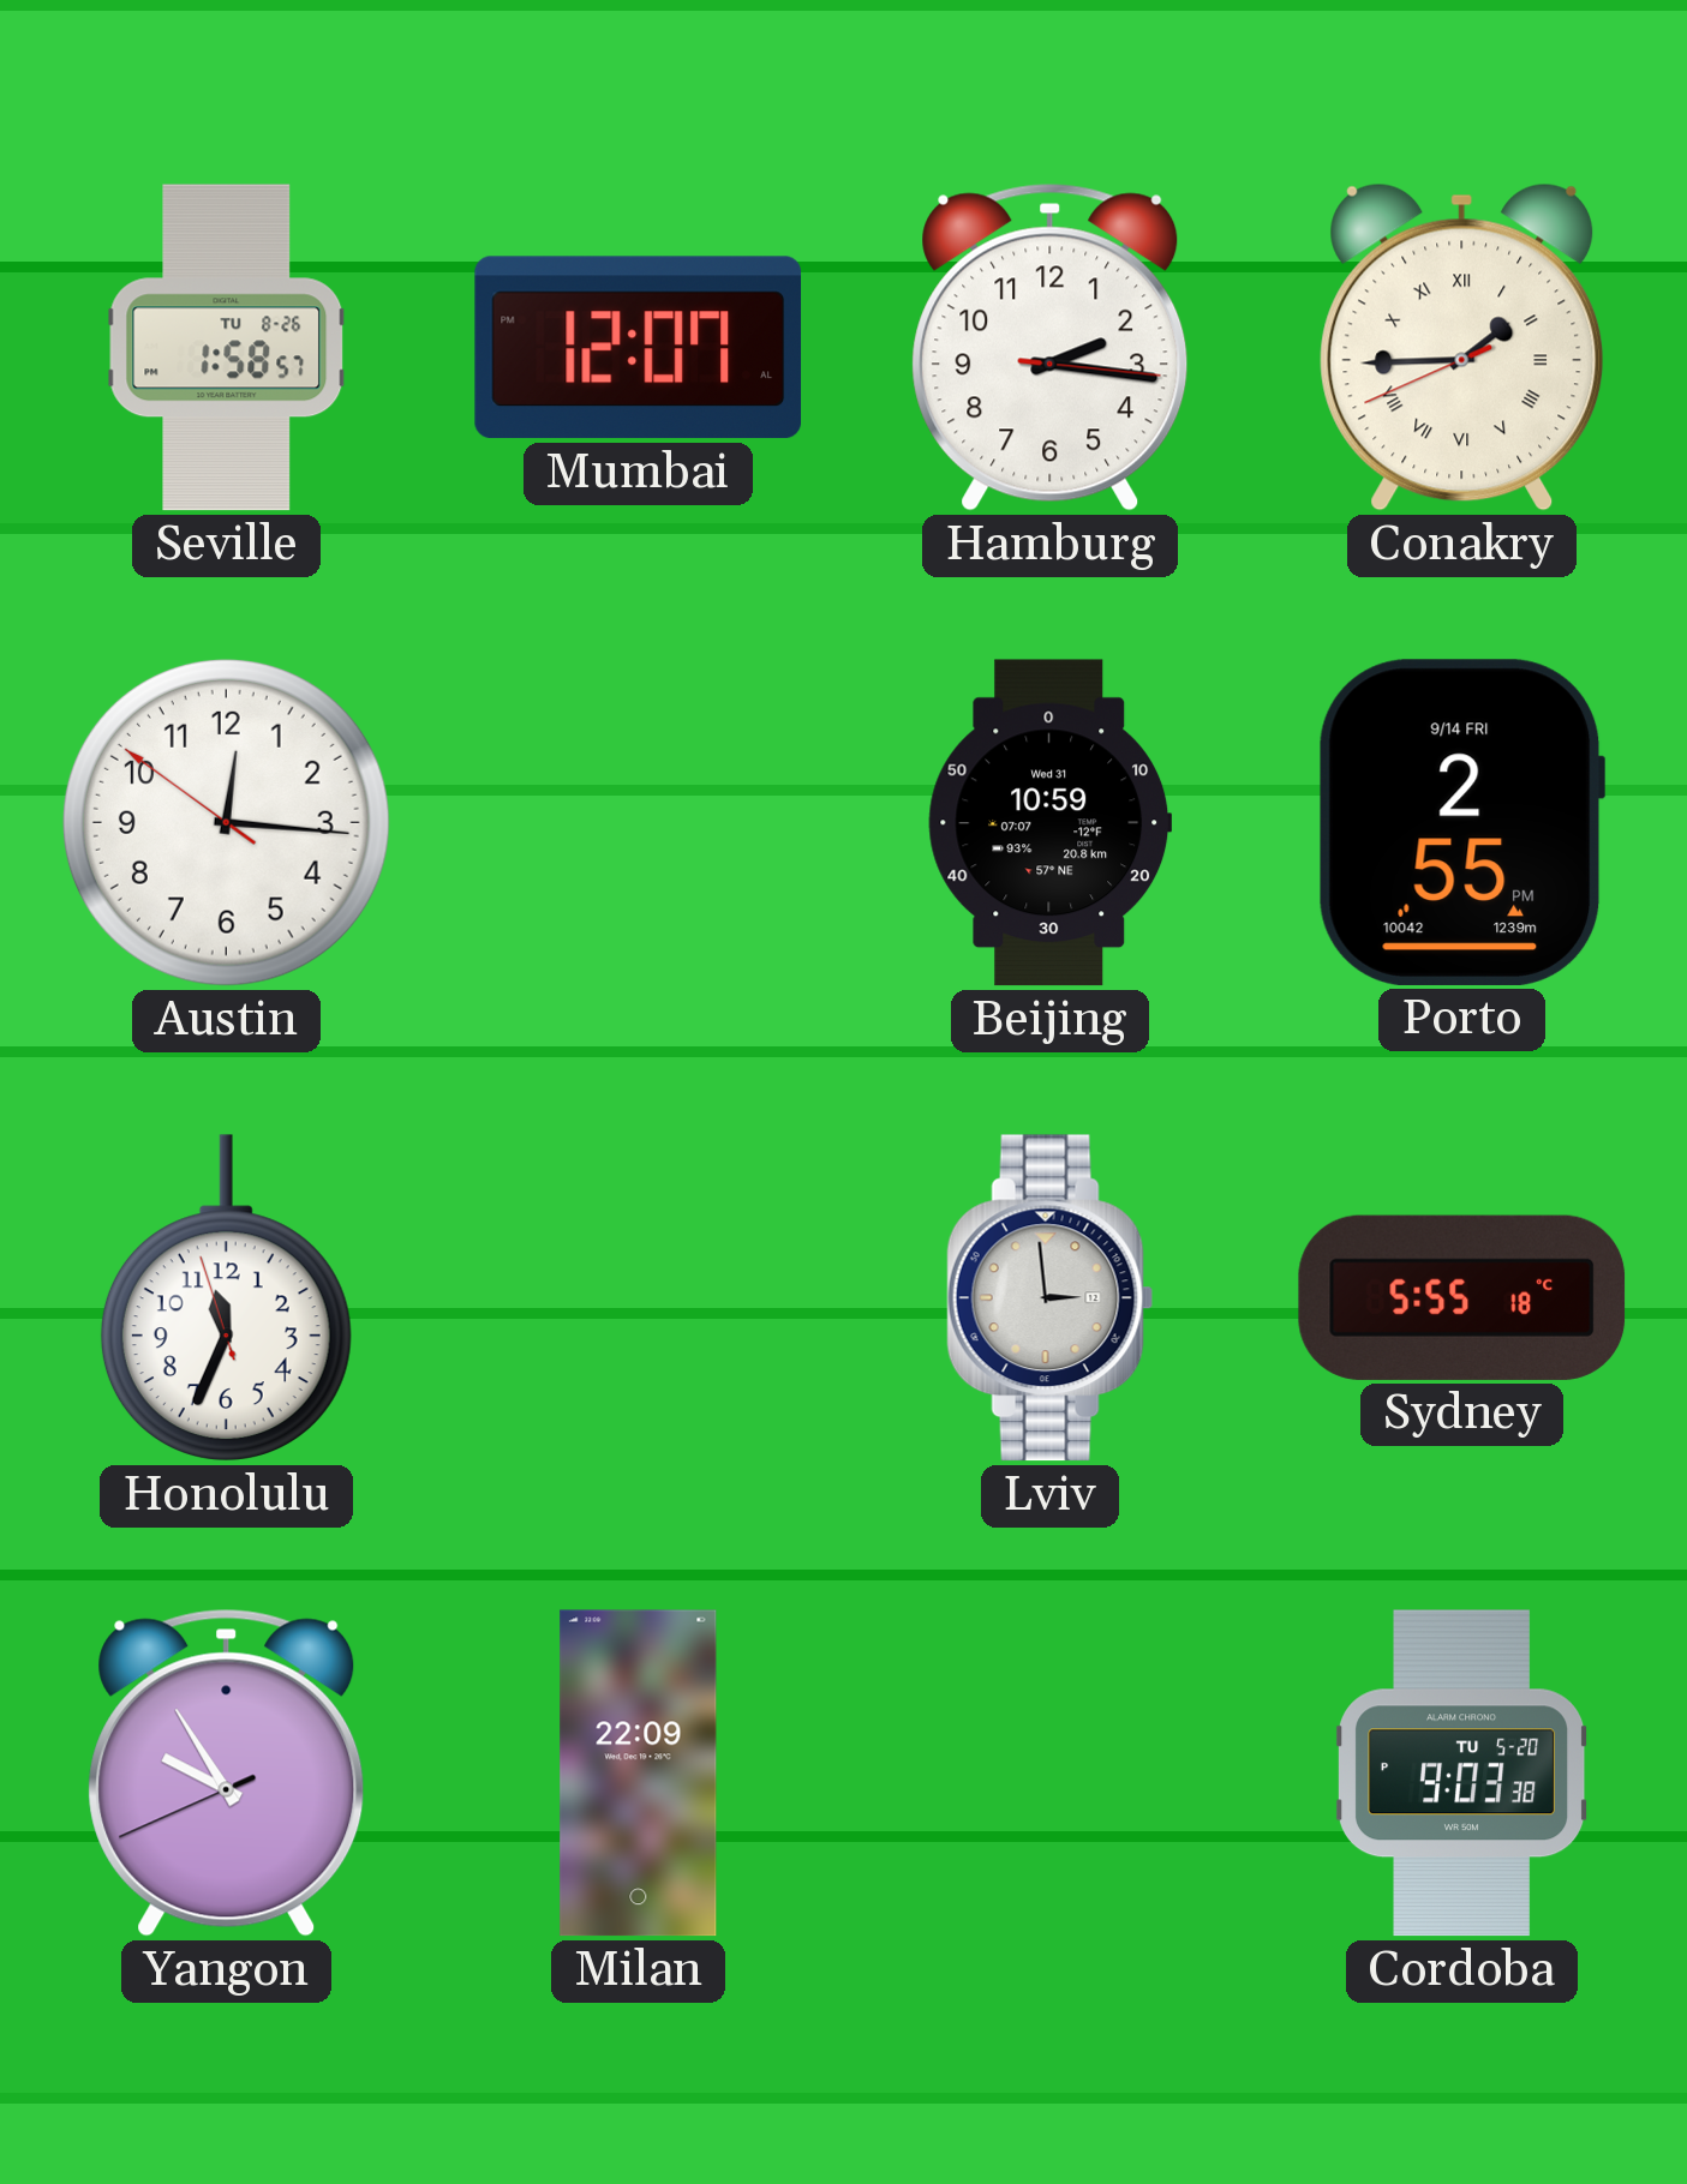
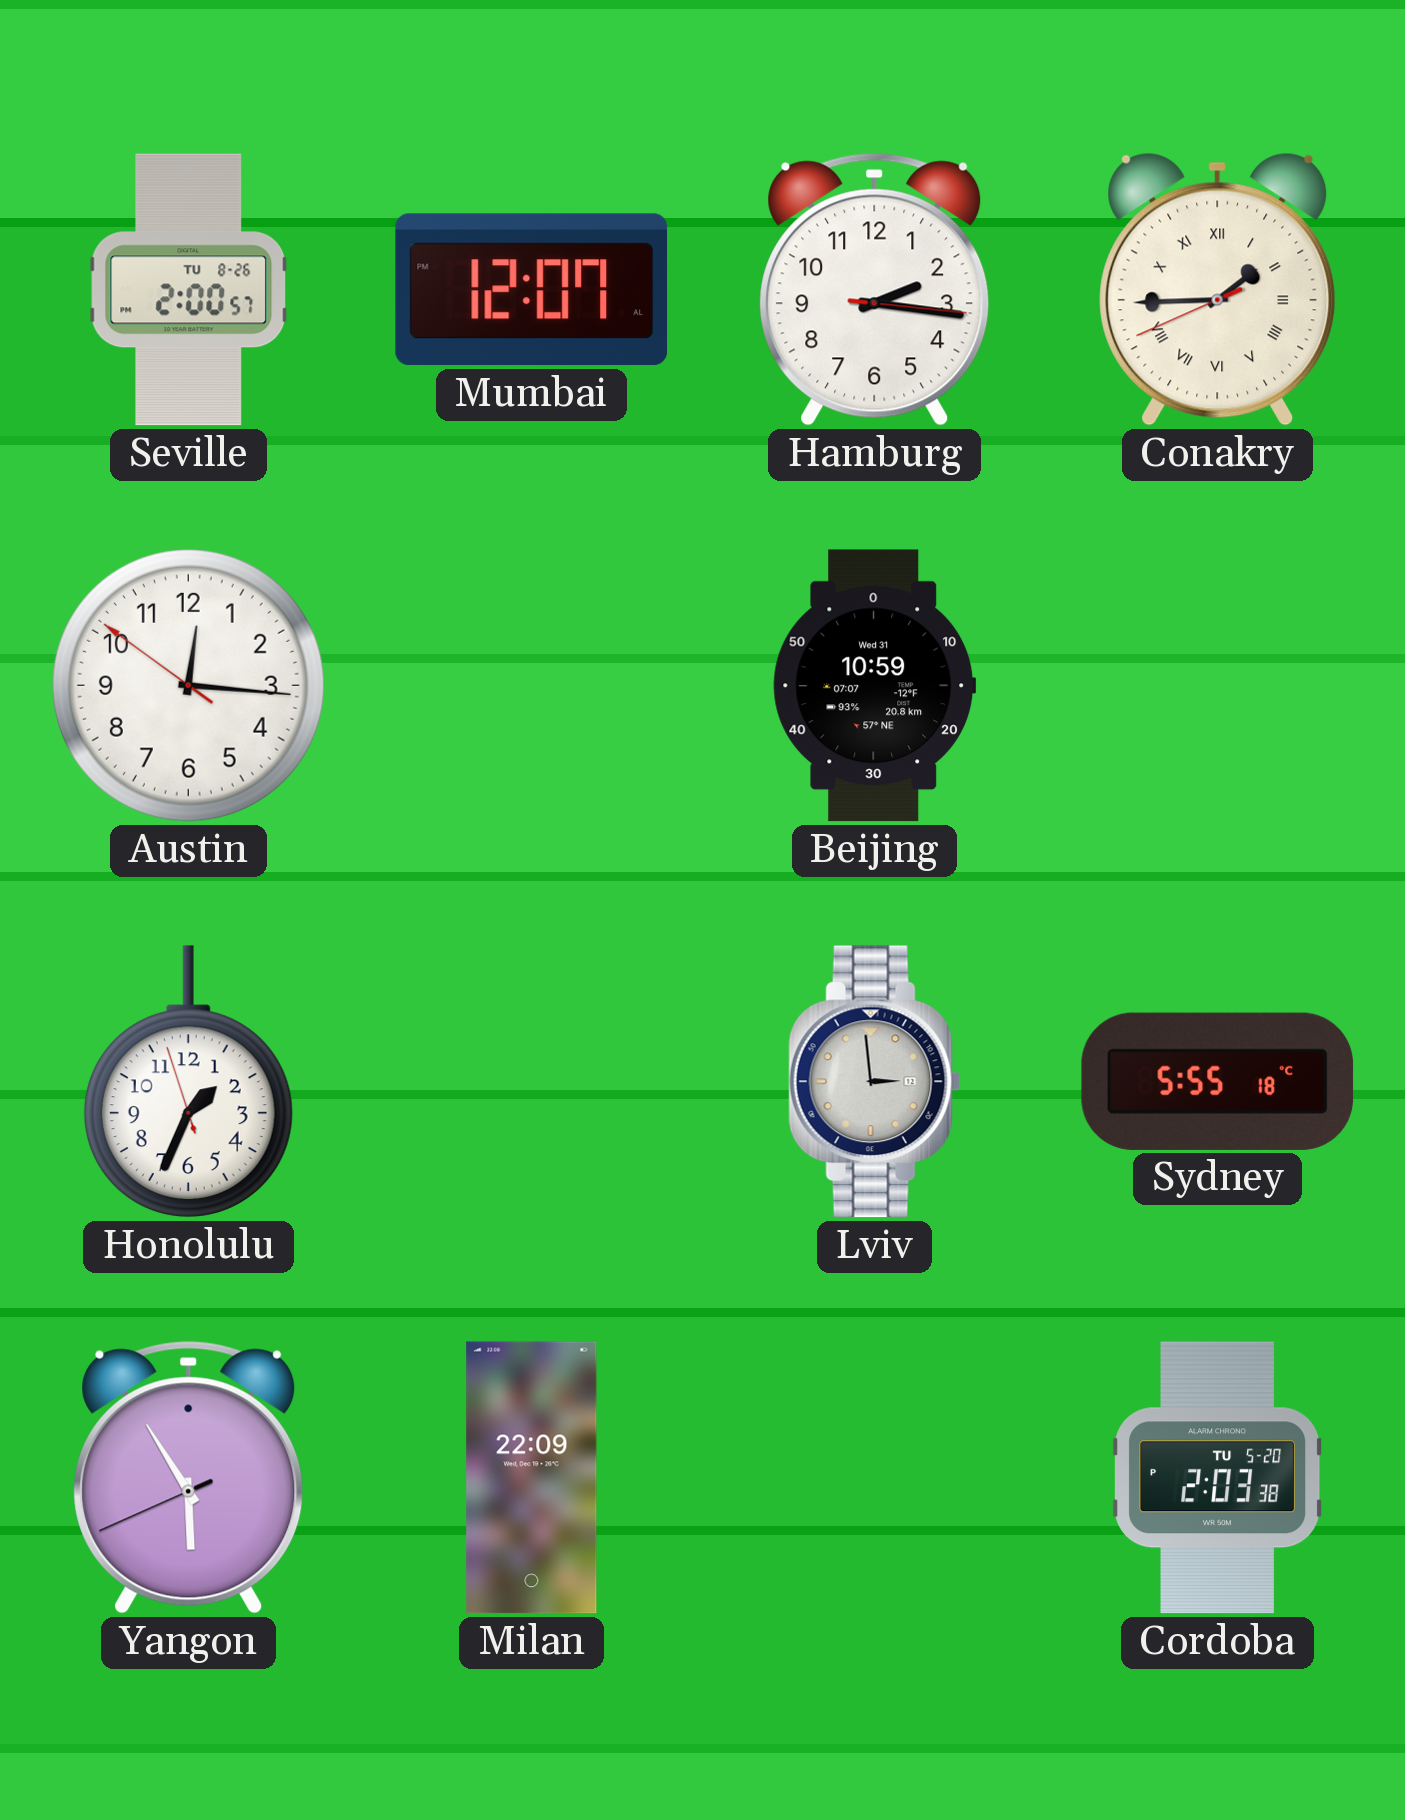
Seville: 1:58 -> 2:00
Porto: 2:55 -> none
Honolulu: 11:33 -> 1:33
Yangon: 9:54 -> 5:54
Cordoba: 9:03 -> 2:03
